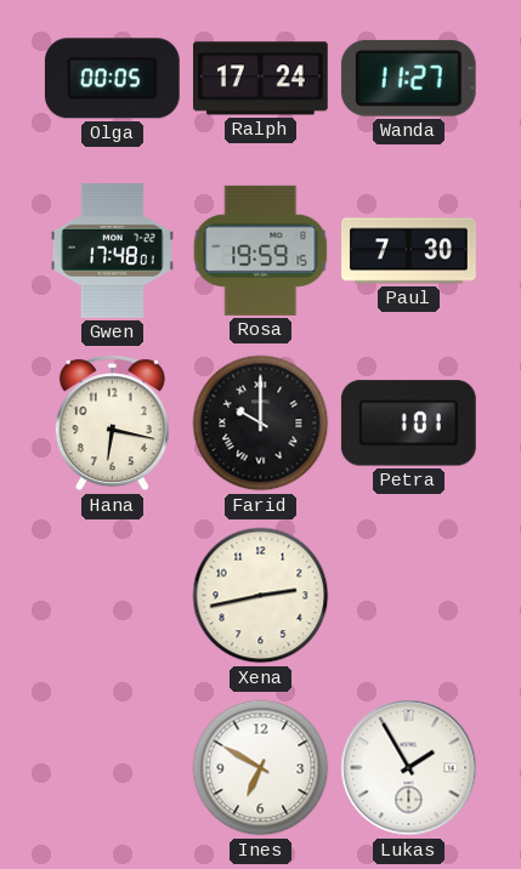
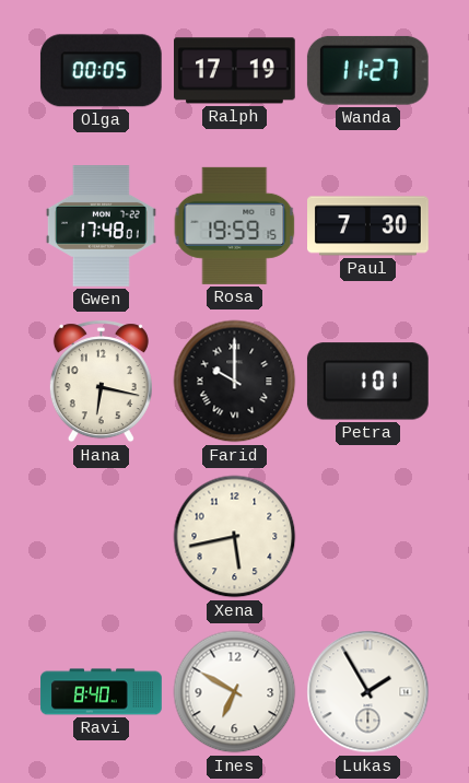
Ralph: 17:24 -> 17:19
Xena: 2:43 -> 5:43
Ravi: none -> 8:40
